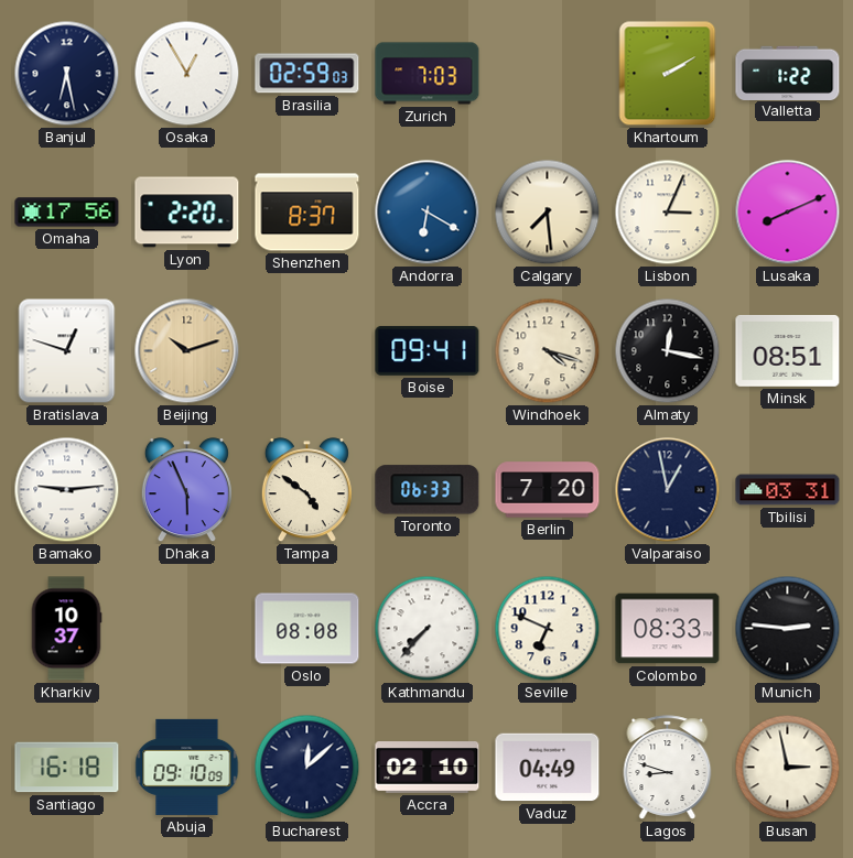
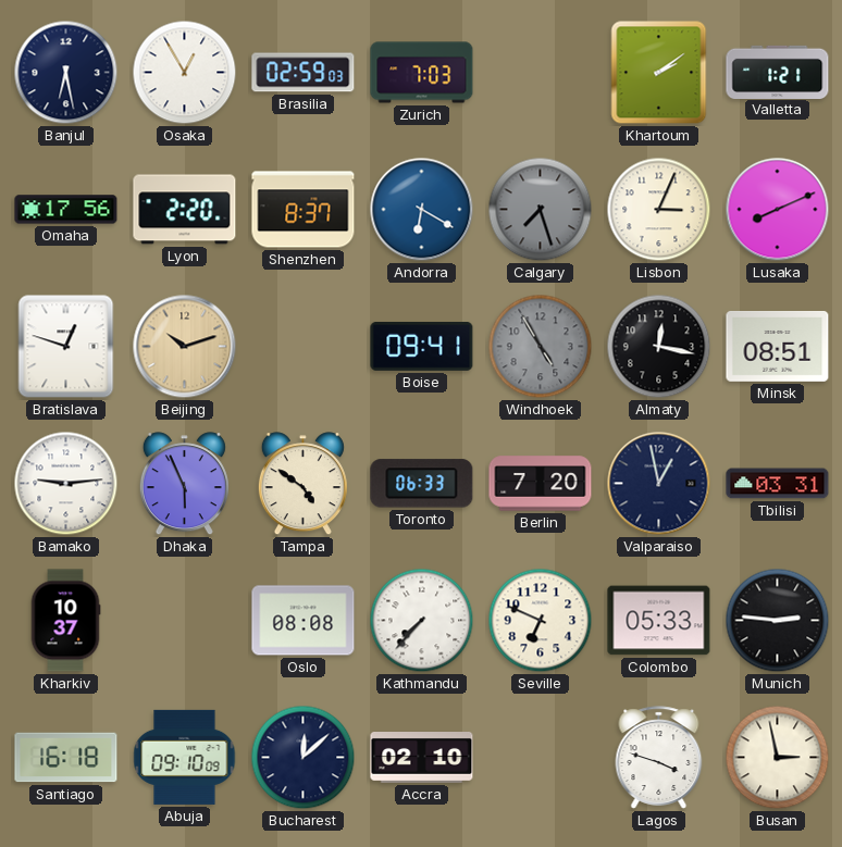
Khartoum: 2:10 -> 2:09
Valletta: 1:22 -> 1:21
Calgary: 7:29 -> 7:27
Calgary dial: cream -> grey
Windhoek: 4:18 -> 4:55
Windhoek dial: cream -> grey
Colombo: 08:33 -> 05:33
Vaduz: 04:49 -> none
Lagos: 8:48 -> 3:48
